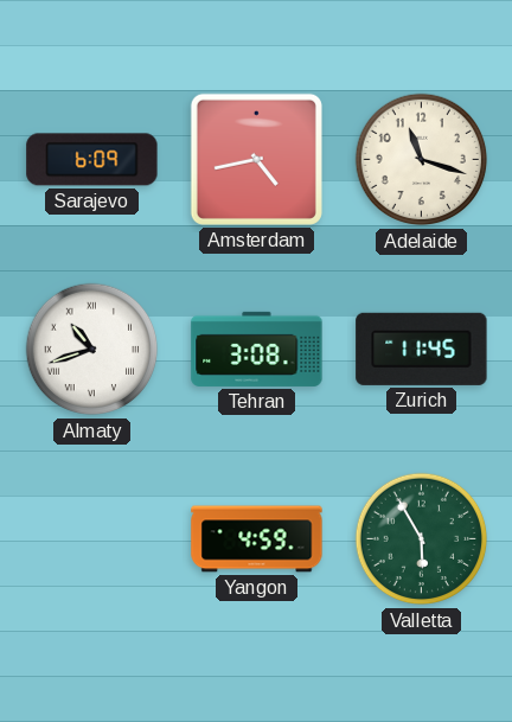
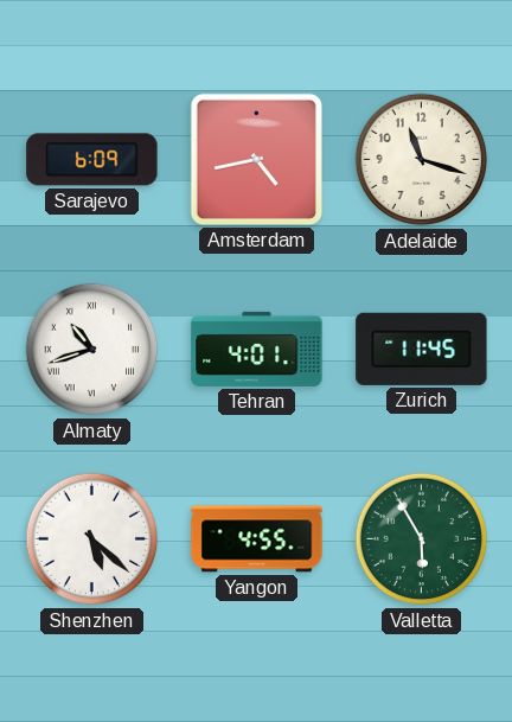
Tehran: 3:08 -> 4:01
Shenzhen: none -> 5:22
Yangon: 4:59 -> 4:55
